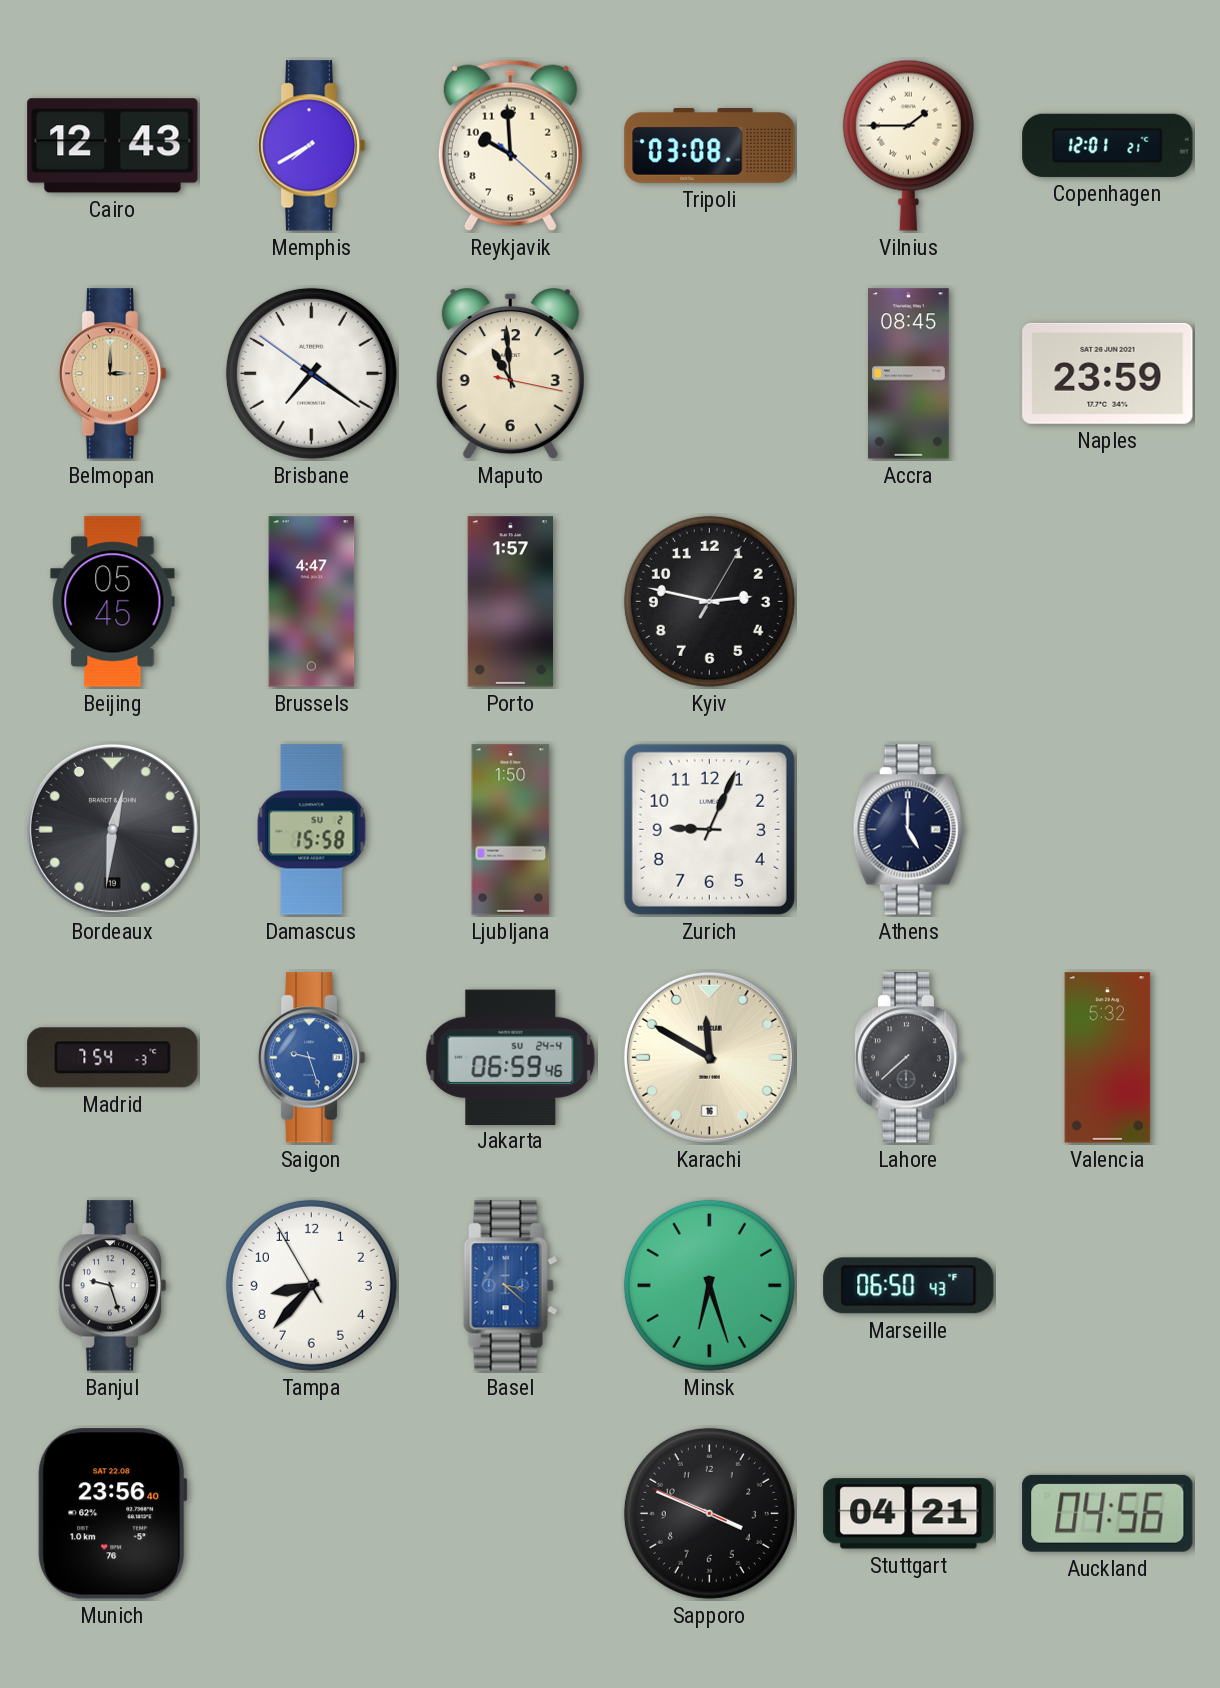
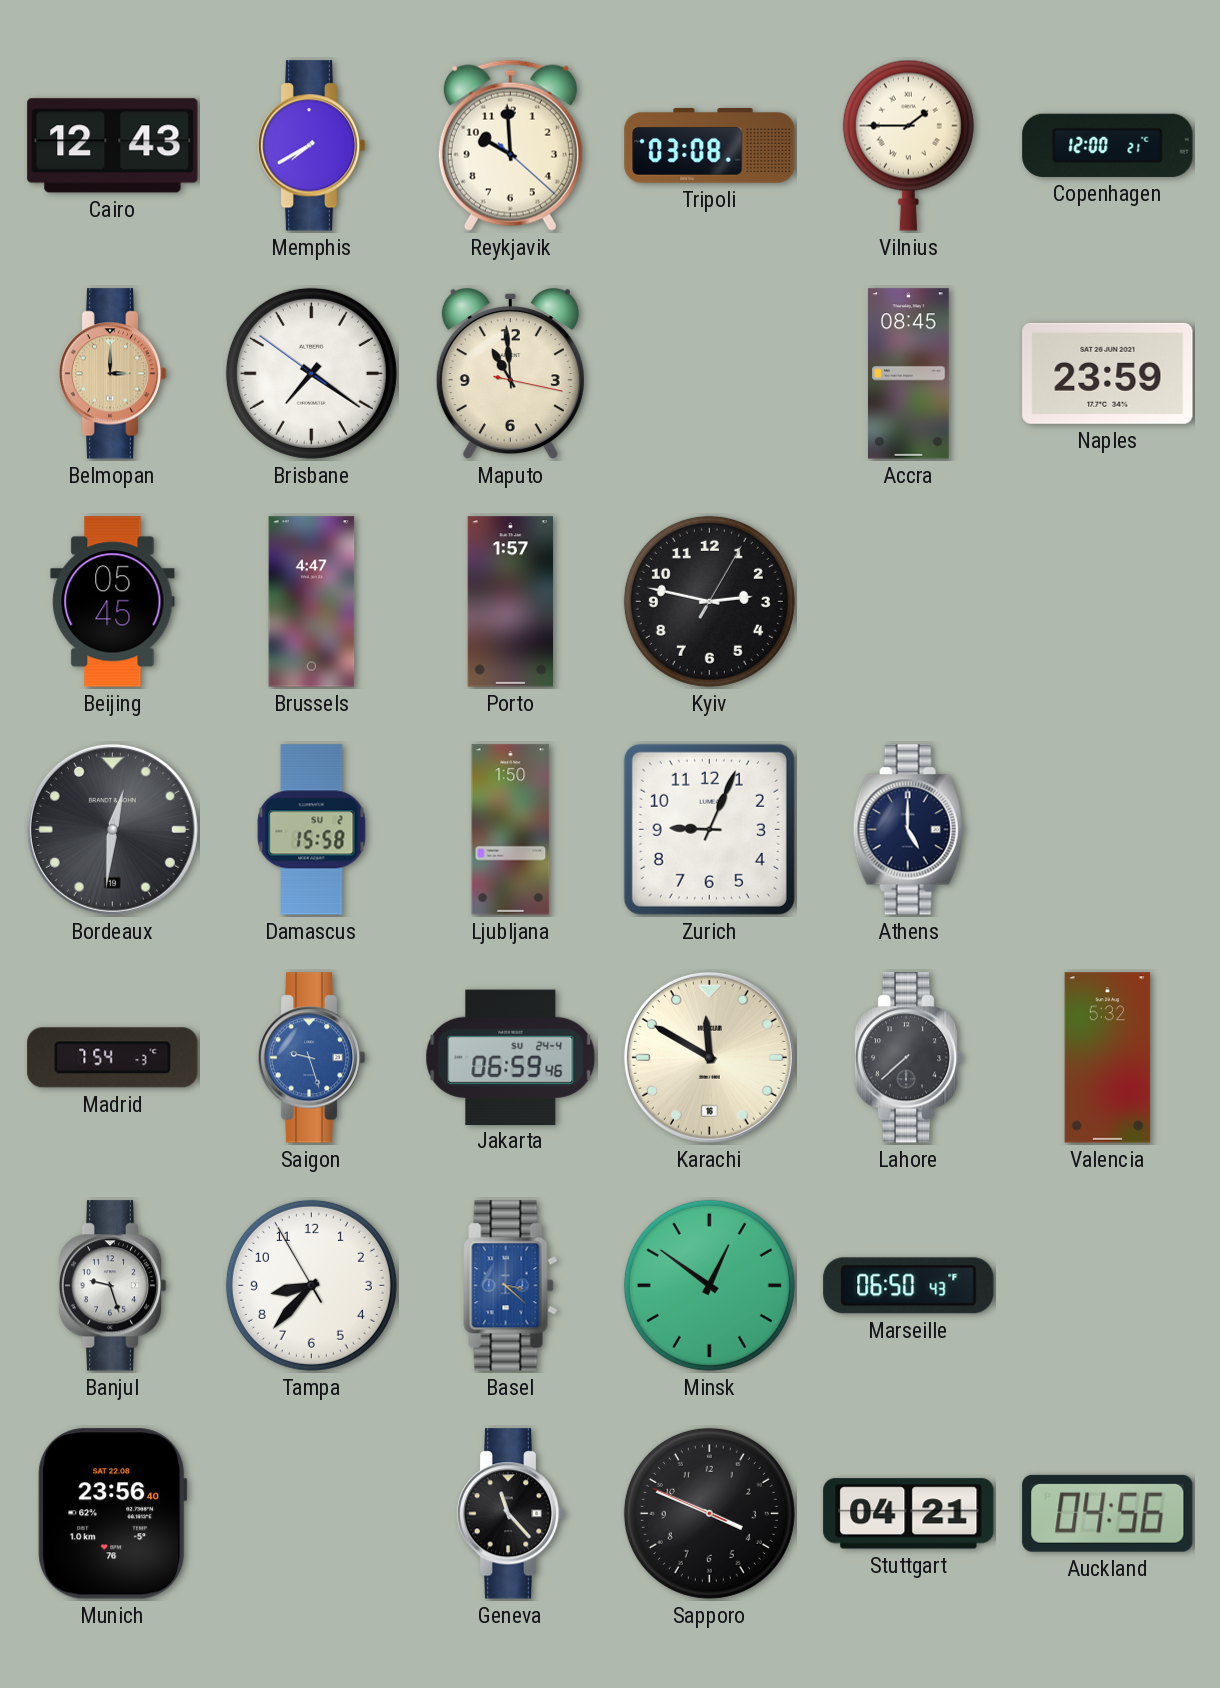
Copenhagen: 12:01 -> 12:00
Minsk: 6:27 -> 12:51
Geneva: none -> 11:23
